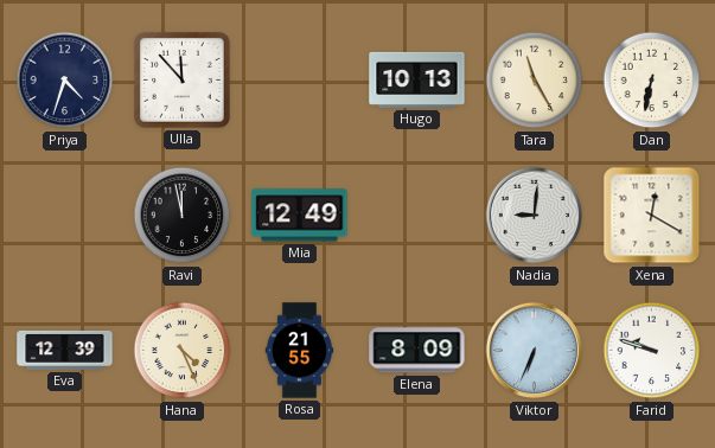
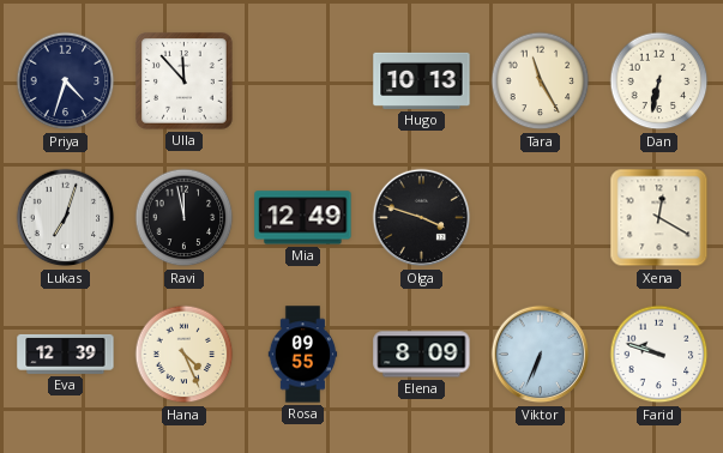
Lukas: none -> 7:03
Olga: none -> 3:48
Nadia: 9:01 -> none
Rosa: 21:55 -> 09:55
